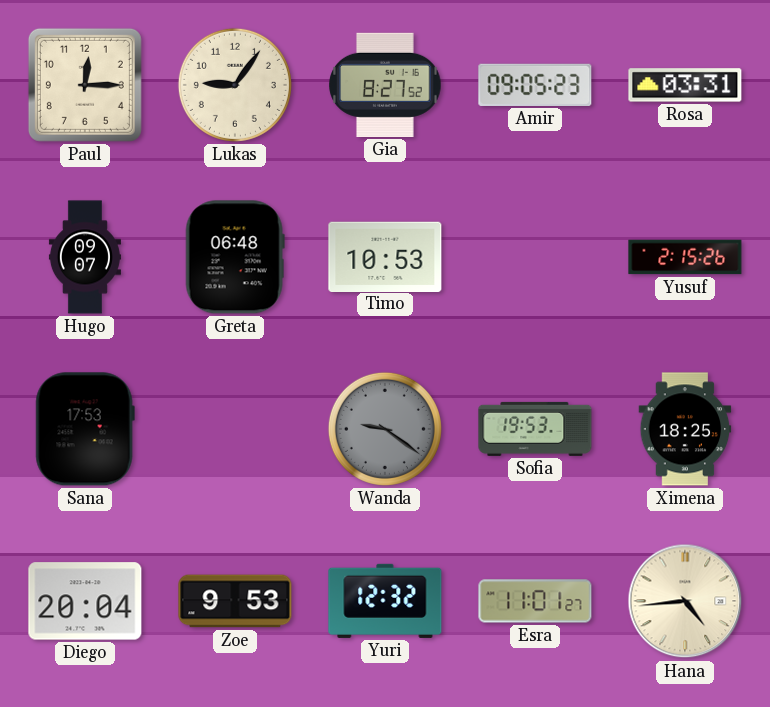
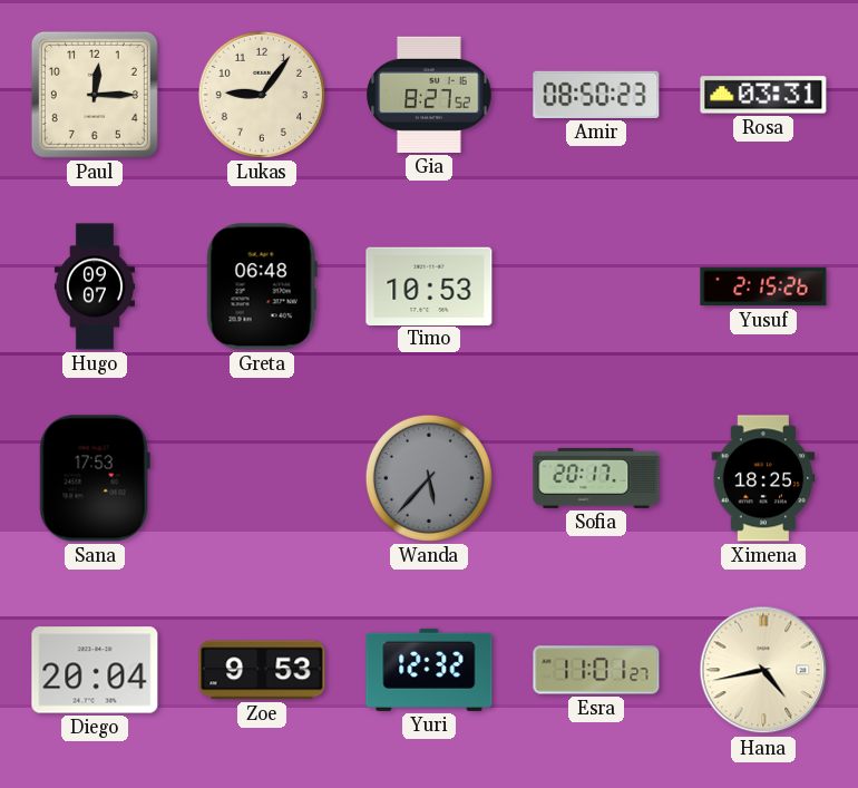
Amir: 09:05 -> 08:50
Wanda: 9:21 -> 5:37
Sofia: 19:53 -> 20:17
Hana: 4:44 -> 4:43
